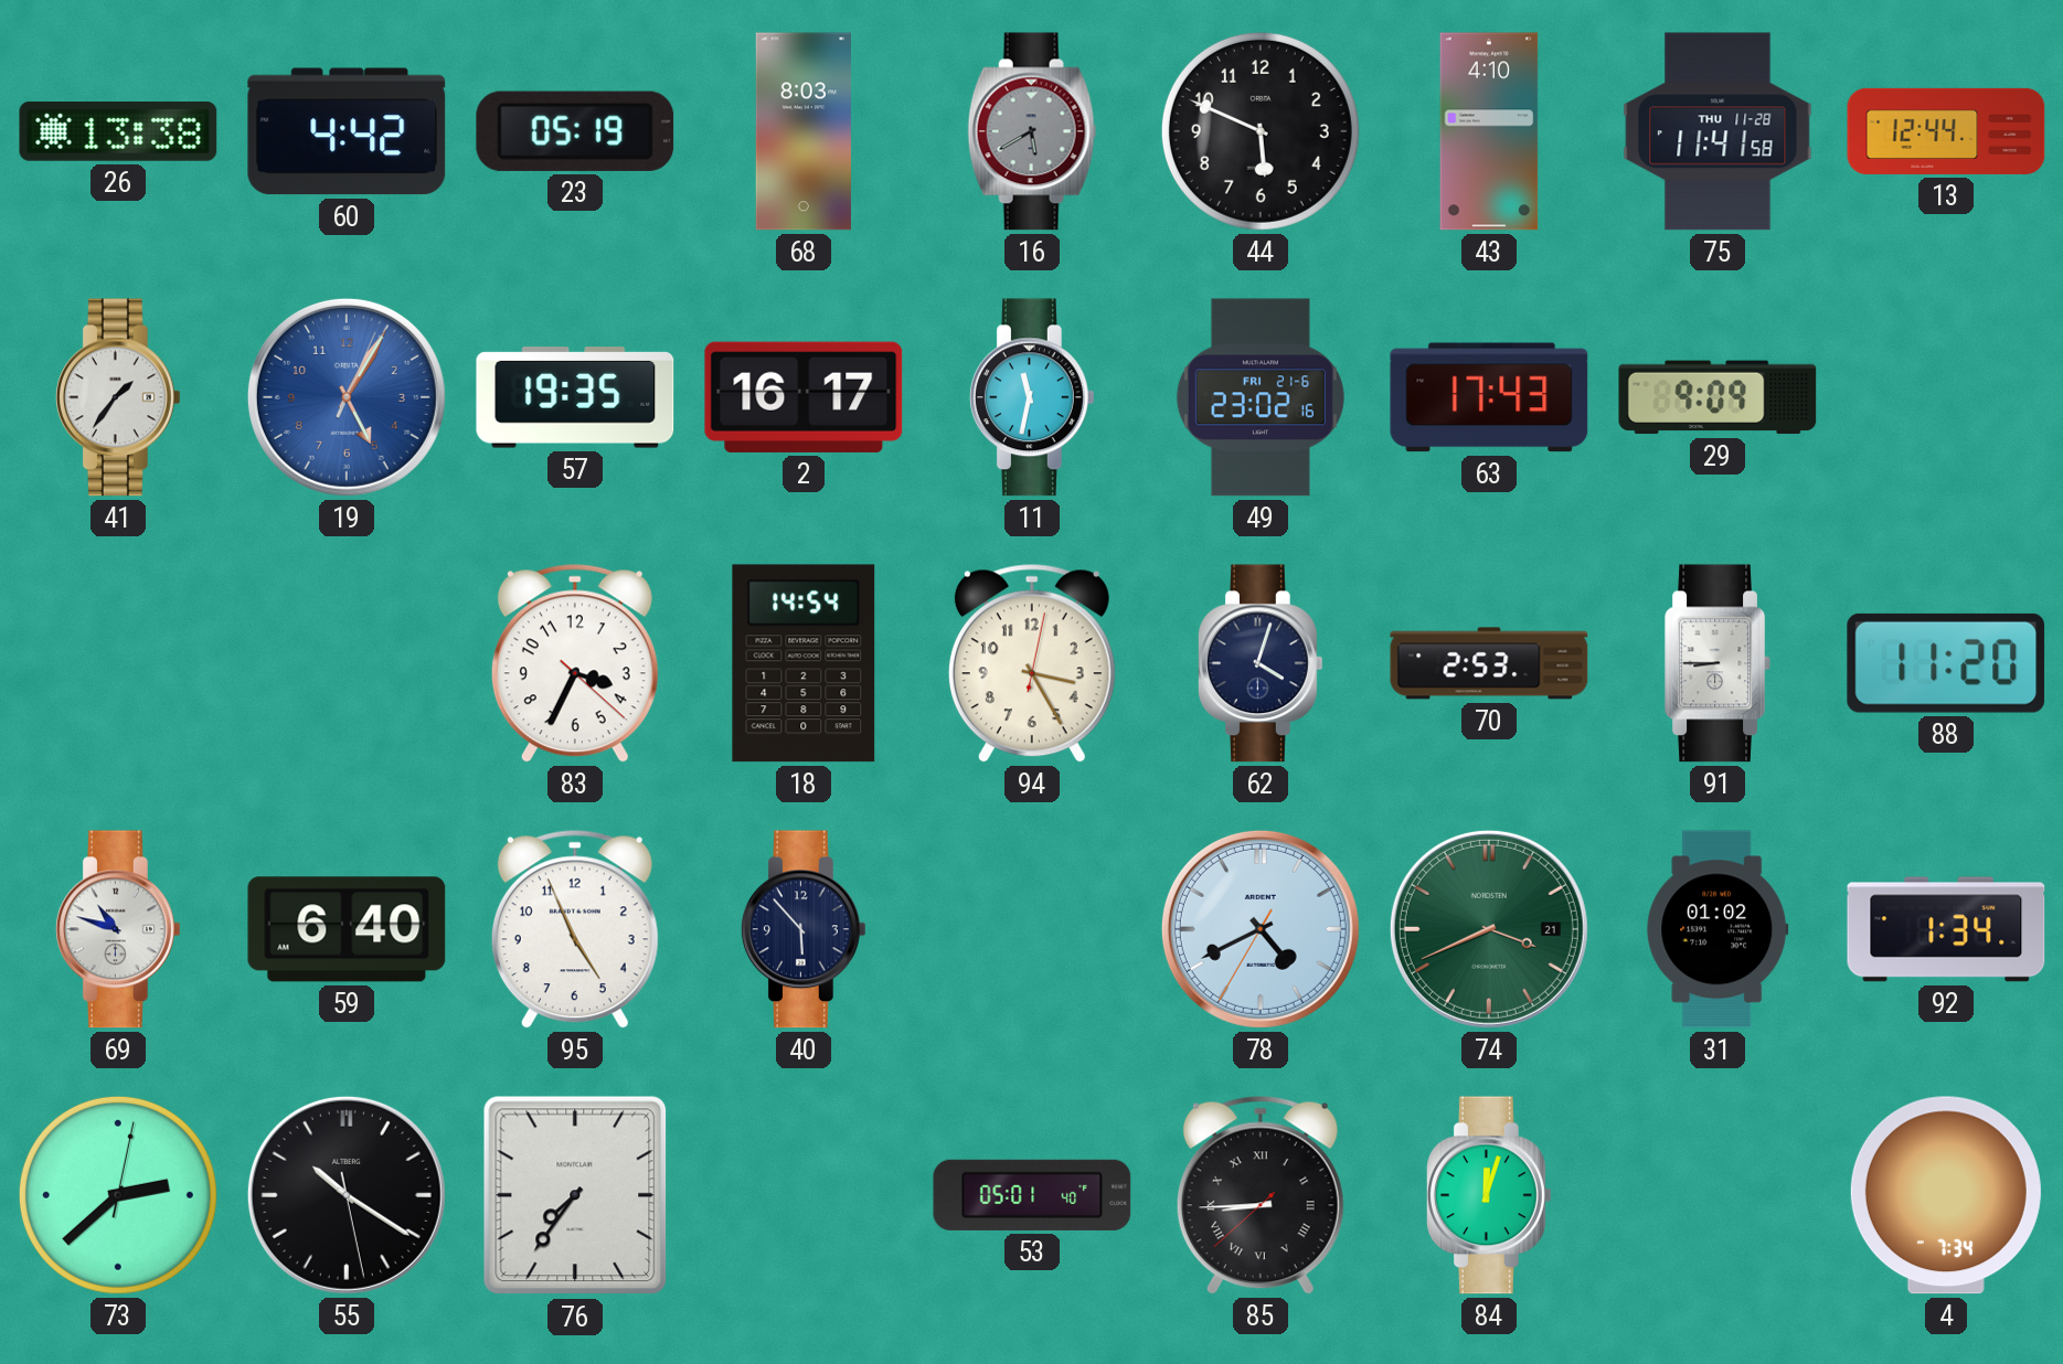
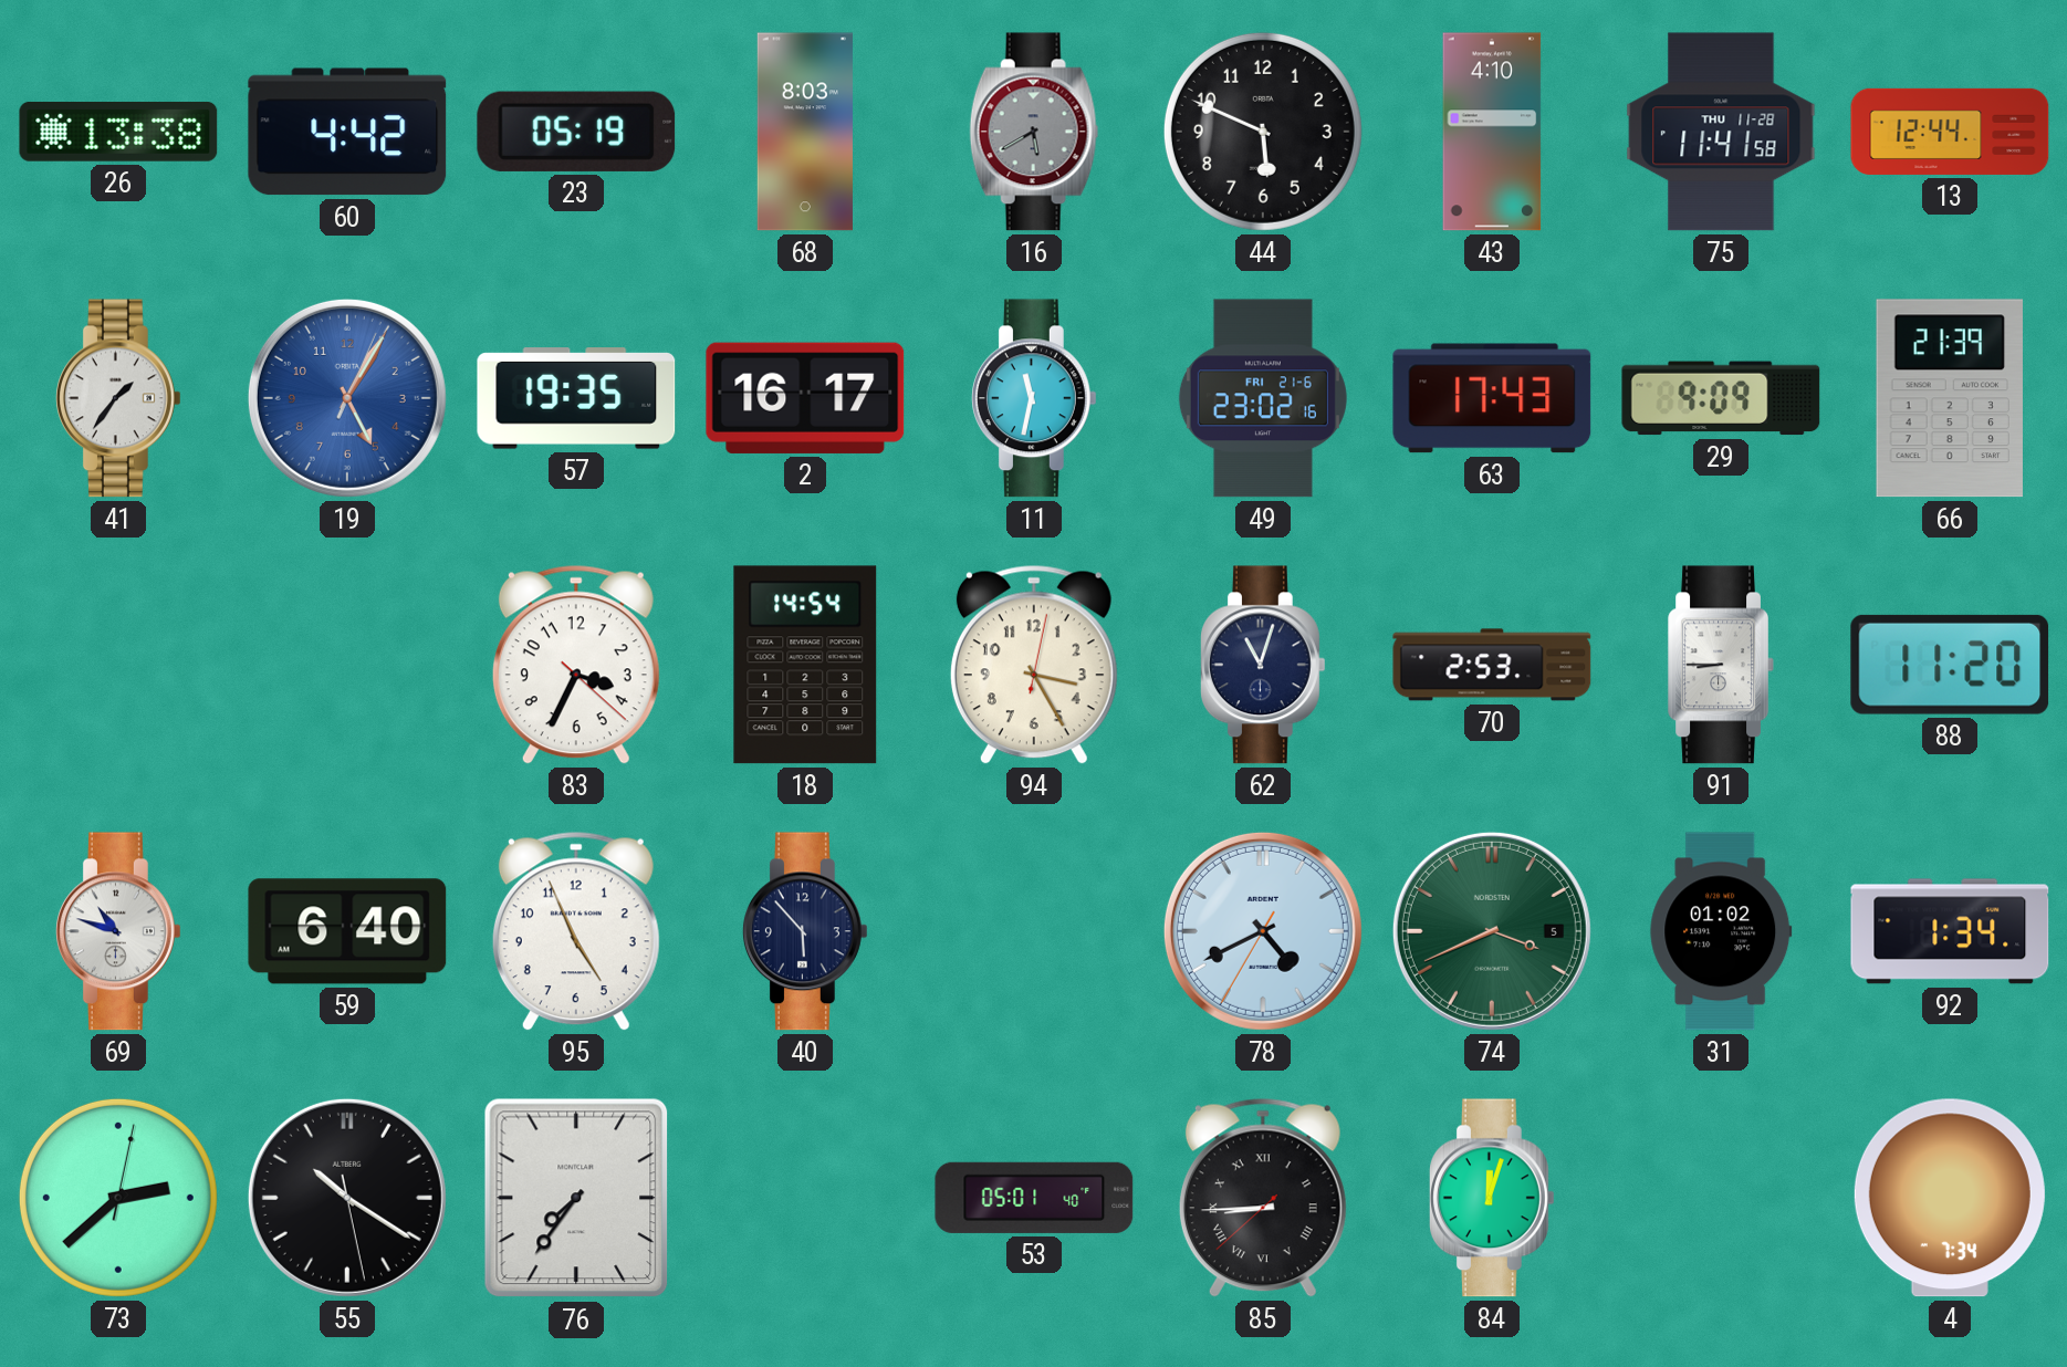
66: none -> 21:39
62: 4:03 -> 11:03
74 date: 21 -> 5
